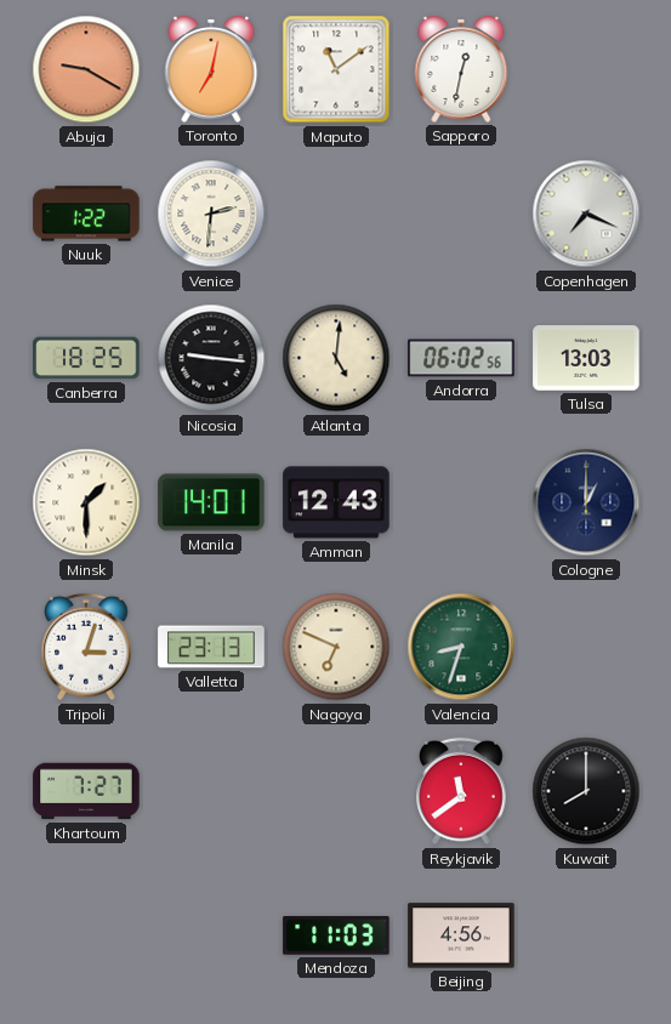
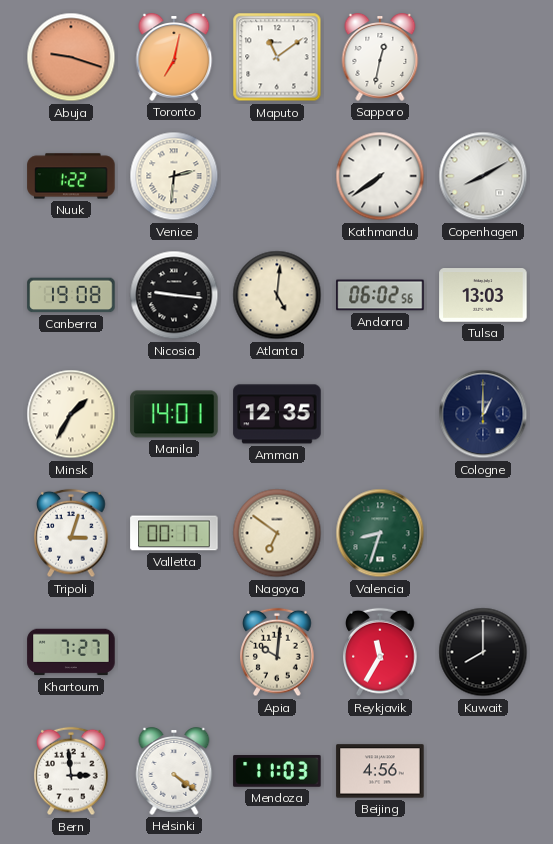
Abuja: 9:20 -> 9:18
Kathmandu: none -> 7:39
Copenhagen: 7:19 -> 8:10
Canberra: 18:25 -> 19:08
Minsk: 1:30 -> 1:35
Amman: 12:43 -> 12:35
Valletta: 23:13 -> 00:17
Nagoya: 6:49 -> 6:51
Apia: none -> 10:01
Reykjavik: 11:39 -> 11:35
Bern: none -> 2:59
Helsinki: none -> 4:21
